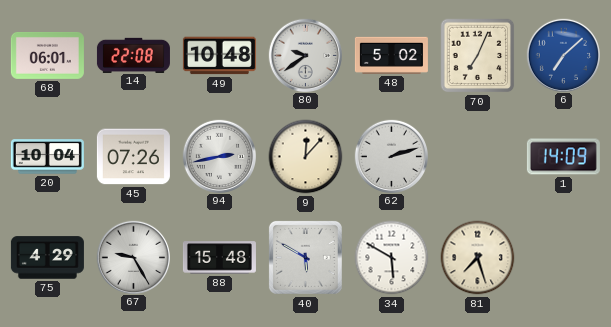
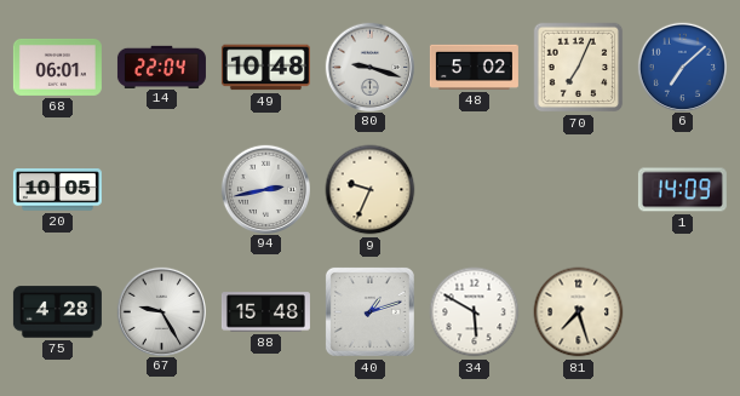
14: 22:08 -> 22:04
80: 9:39 -> 9:18
20: 10:04 -> 10:05
45: 07:26 -> none
9: 12:07 -> 9:34
62: 2:12 -> none
75: 4:29 -> 4:28
40: 5:50 -> 1:12
